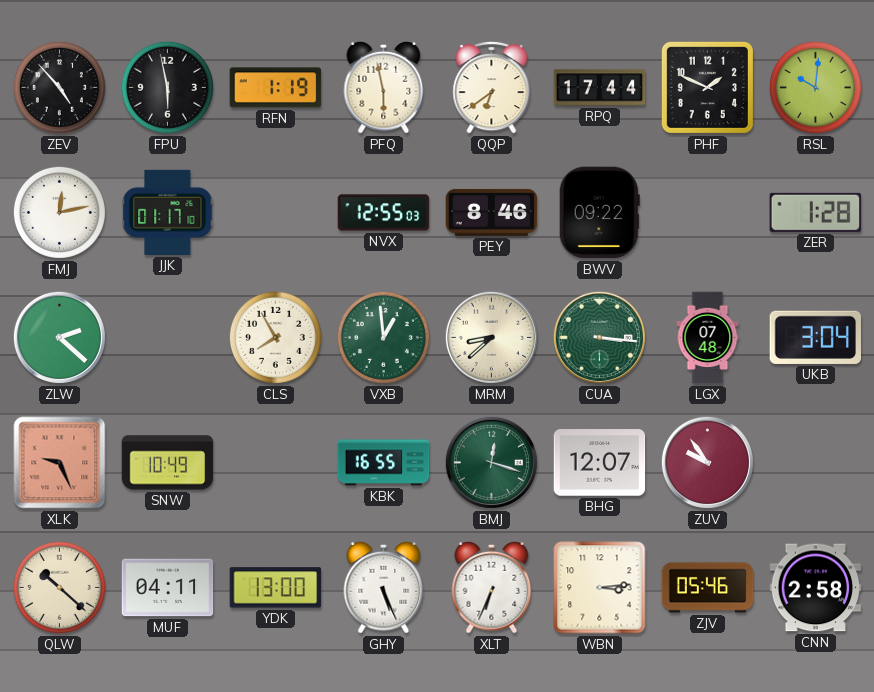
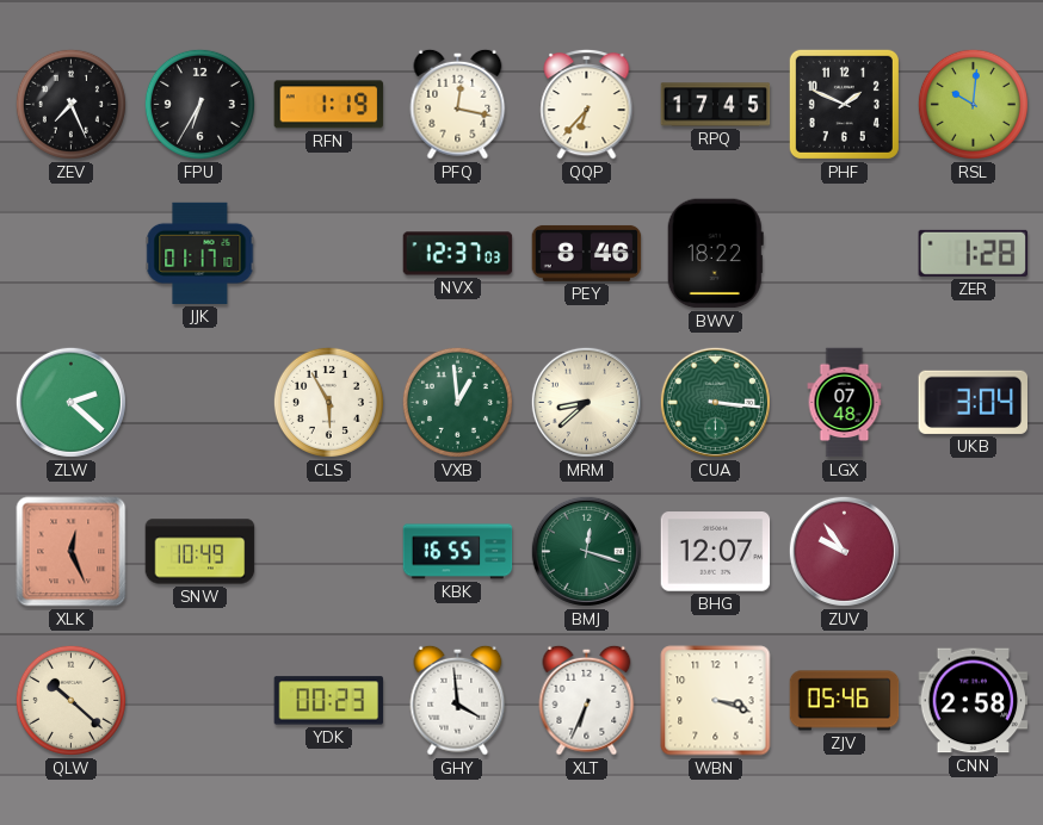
ZEV: 4:53 -> 7:26
FPU: 5:58 -> 6:35
PFQ: 5:58 -> 12:17
QQP: 6:39 -> 6:37
RPQ: 17:44 -> 17:45
FMJ: 12:13 -> none
NVX: 12:55 -> 12:37
BWV: 09:22 -> 18:22
CLS: 7:55 -> 5:55
XLK: 9:26 -> 12:26
MUF: 04:11 -> none
YDK: 13:00 -> 00:23
GHY: 5:26 -> 3:59
WBN: 3:14 -> 3:18
